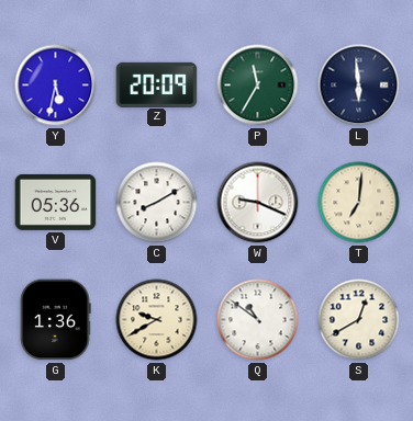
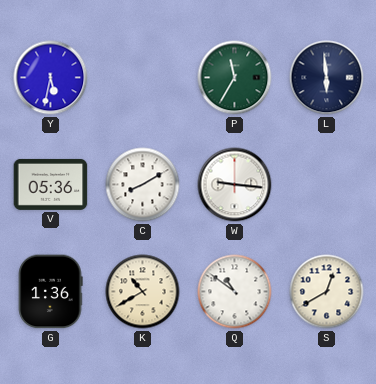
Z: 20:09 -> none
W: 9:19 -> 9:16
T: 7:01 -> none
K: 9:40 -> 10:40
